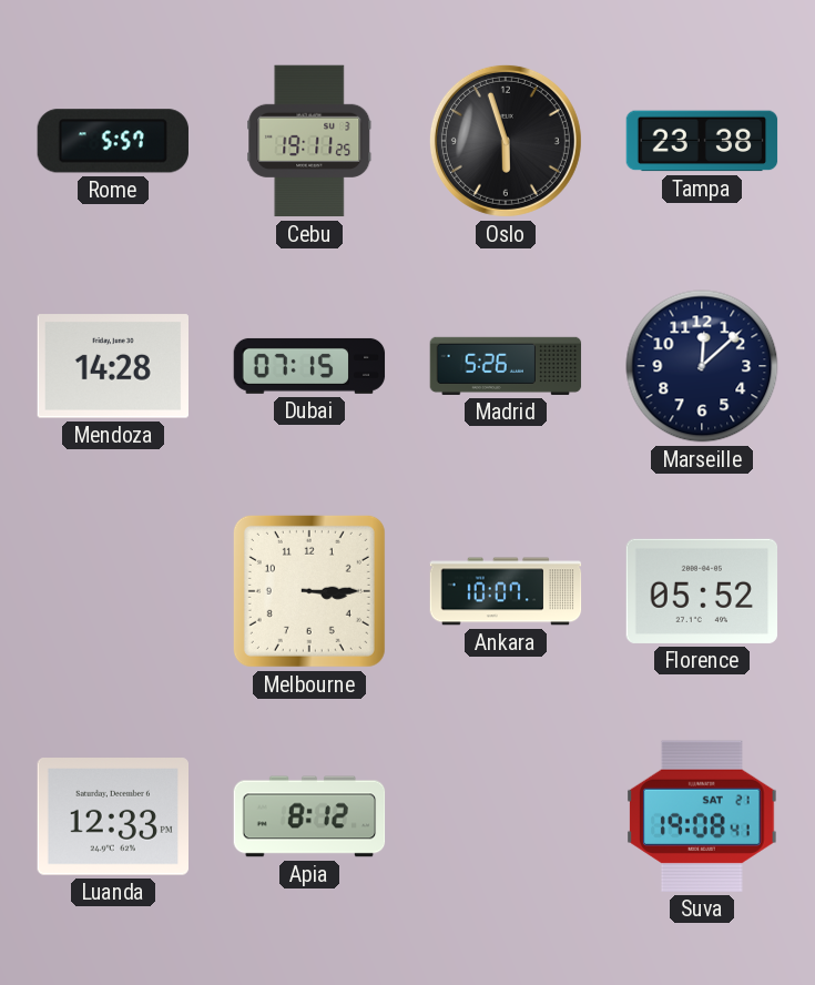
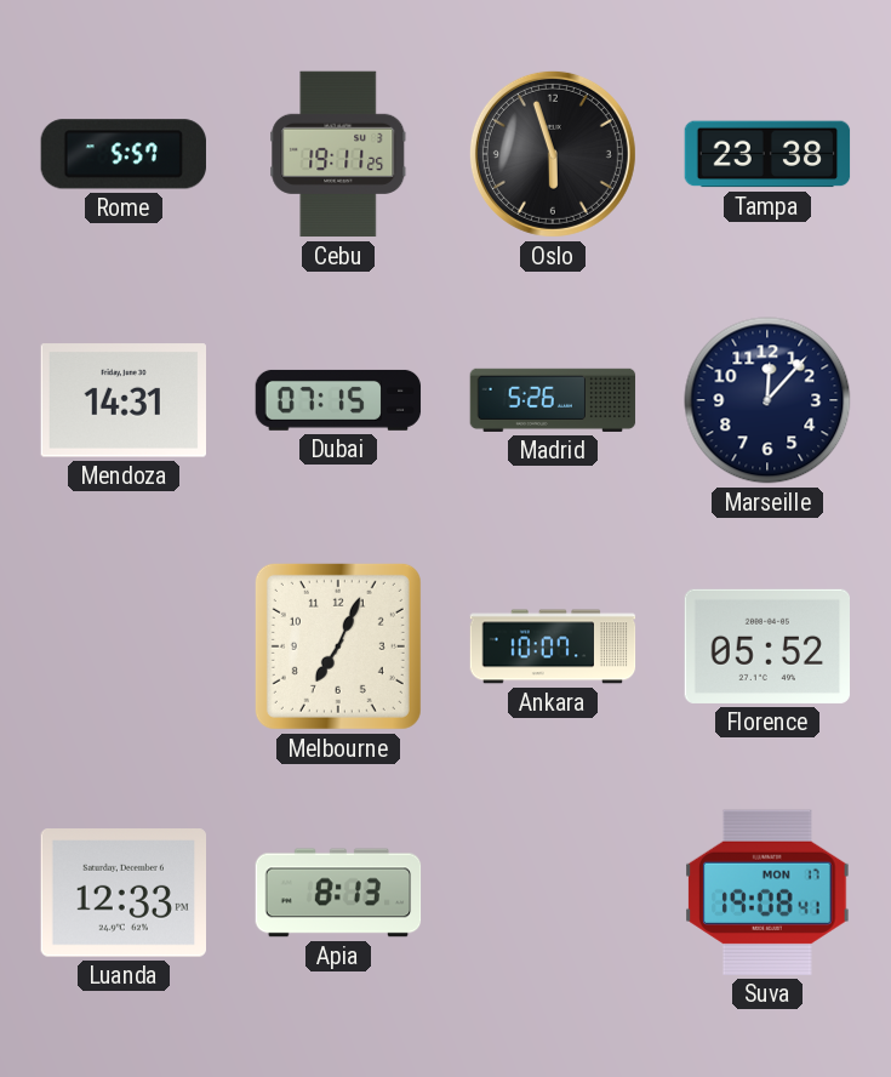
Mendoza: 14:28 -> 14:31
Marseille: 12:08 -> 12:07
Melbourne: 3:15 -> 7:04
Apia: 8:12 -> 8:13
Suva date: SAT 21 -> MON 17
